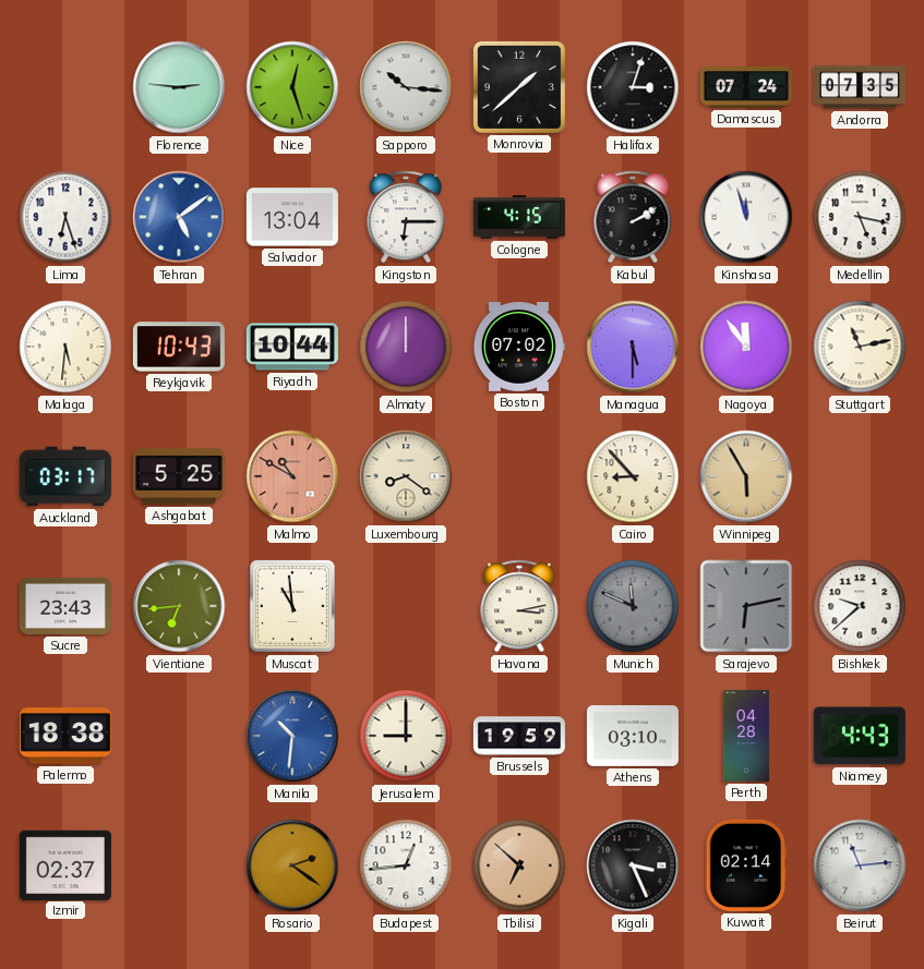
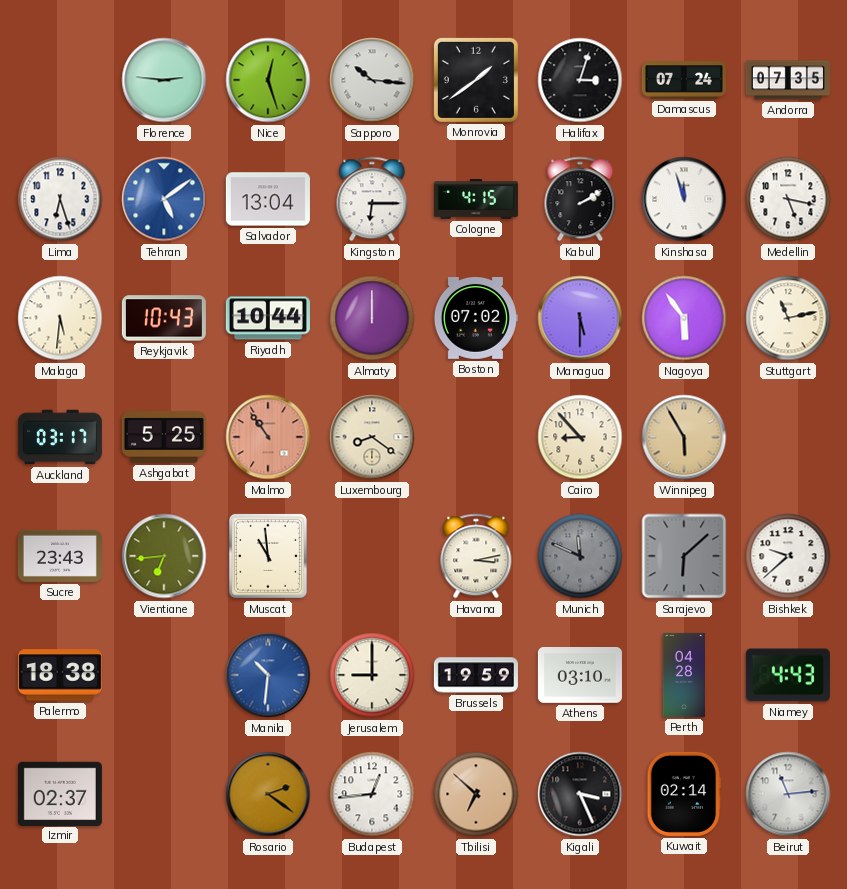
Monrovia: 1:38 -> 1:39
Nagoya: 11:54 -> 5:54
Malmo: 10:50 -> 10:54
Sarajevo: 6:13 -> 6:08
